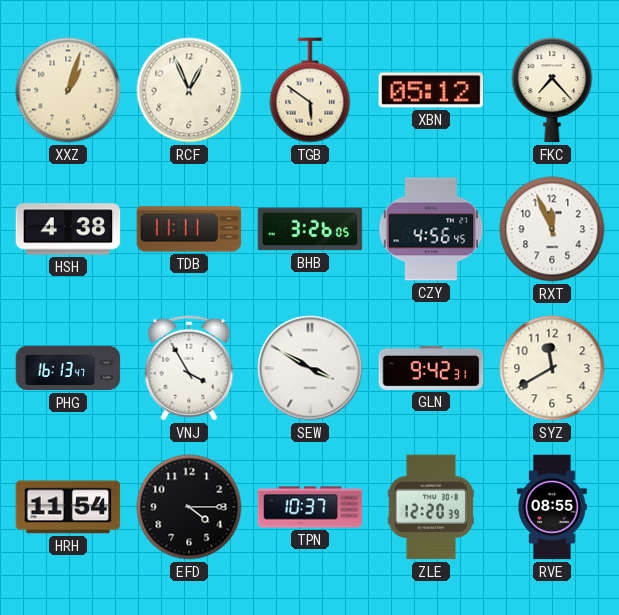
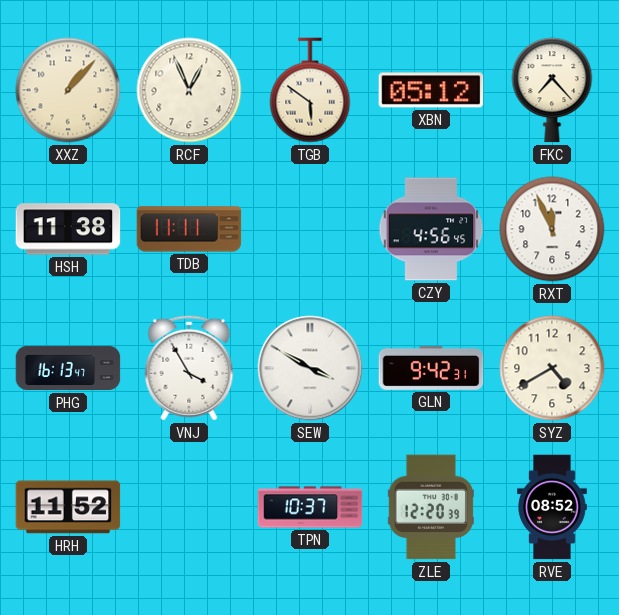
XXZ: 1:03 -> 1:07
HSH: 4:38 -> 11:38
BHB: 3:26 -> none
SYZ: 11:40 -> 4:40
HRH: 11:54 -> 11:52
EFD: 4:15 -> none
RVE: 08:55 -> 08:52
